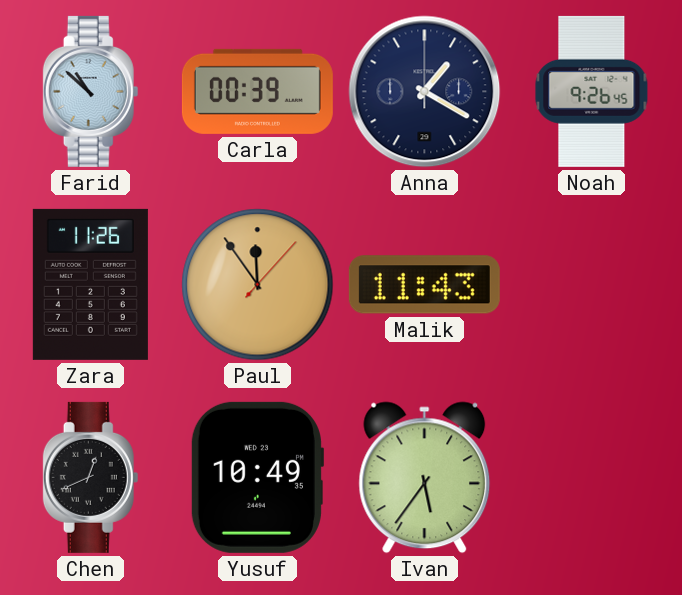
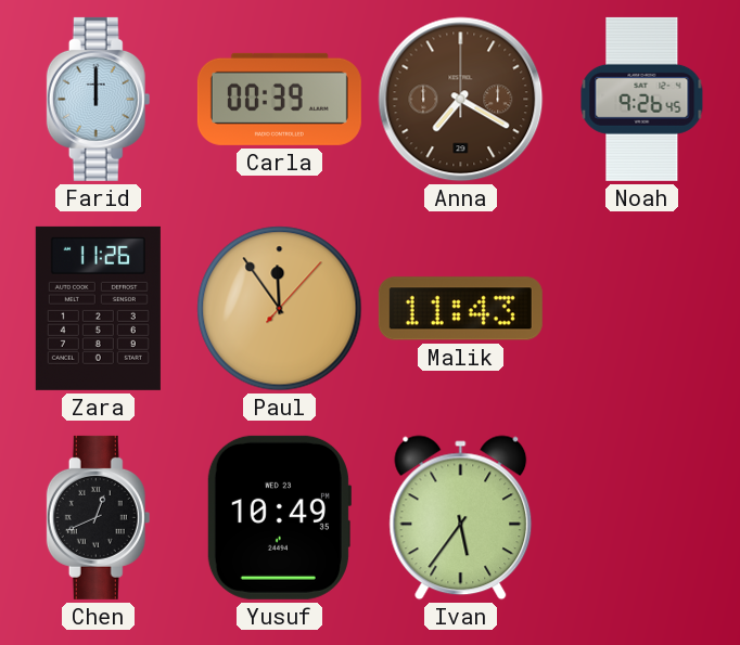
Farid: 10:52 -> 12:00
Anna: 1:20 -> 7:20
Anna dial: navy -> brown
